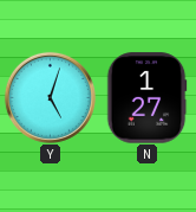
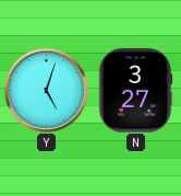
N: 1:27 -> 3:27
